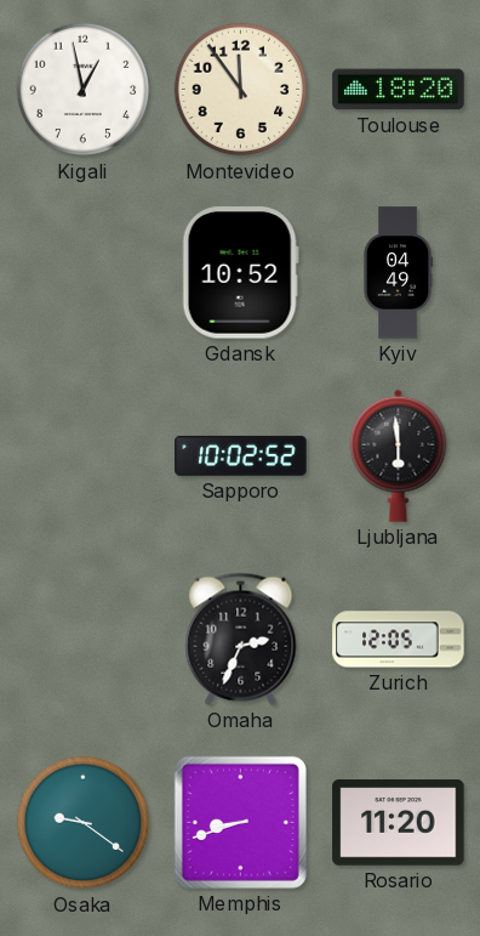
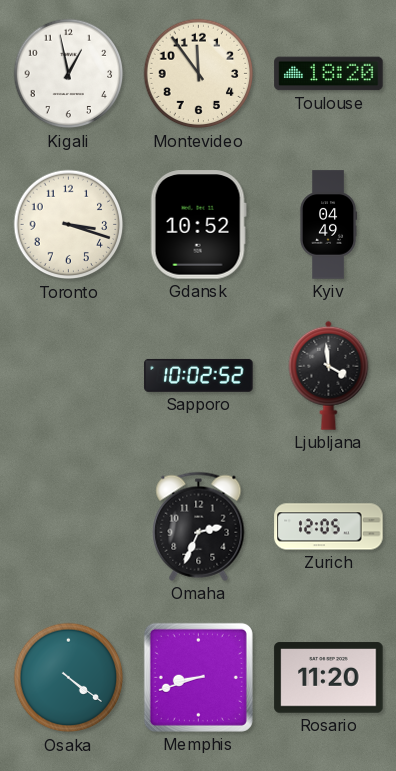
Toronto: none -> 3:18
Ljubljana: 5:59 -> 3:59
Osaka: 9:21 -> 4:21
